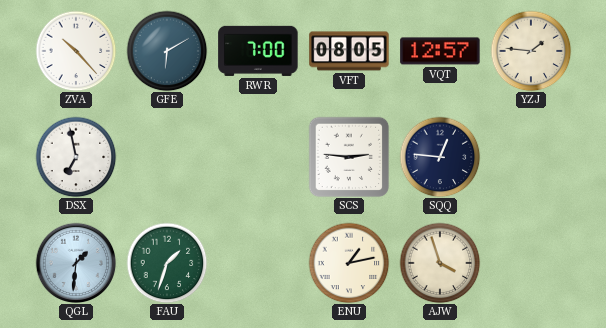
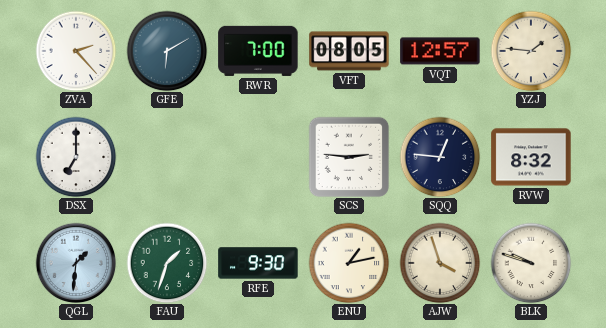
ZVA: 10:23 -> 2:23
DSX: 6:58 -> 7:00
RVW: none -> 8:32
RFE: none -> 9:30
BLK: none -> 9:48
